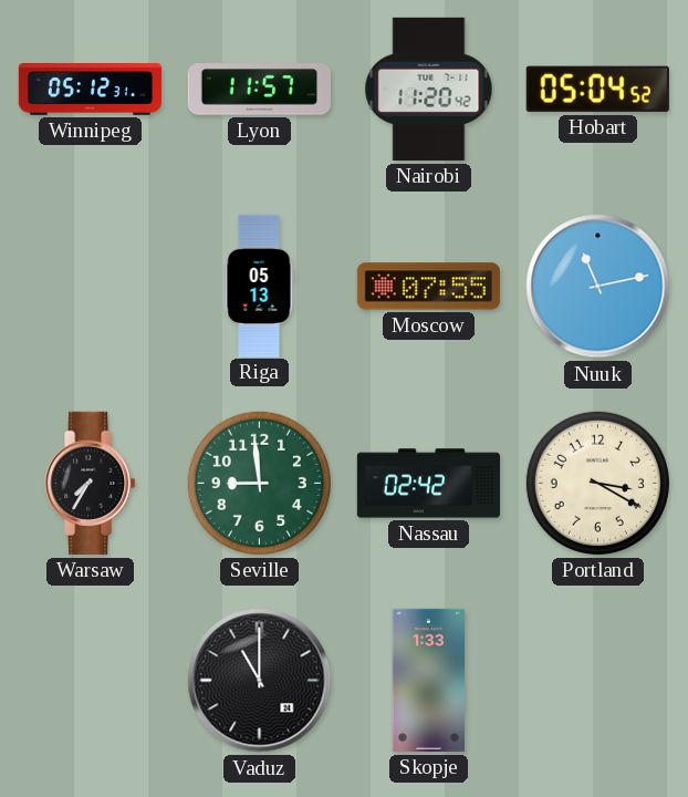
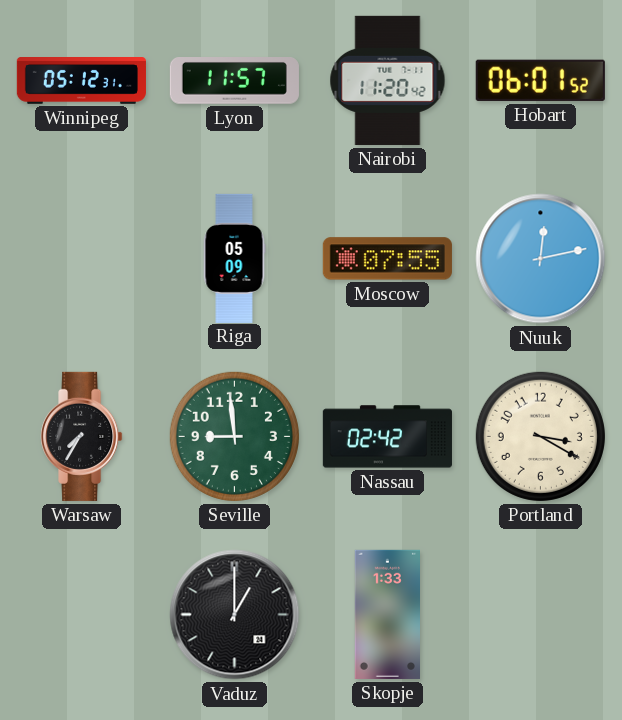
Hobart: 05:04 -> 06:01
Riga: 05:13 -> 05:09
Nuuk: 11:13 -> 12:13
Vaduz: 11:00 -> 1:00
